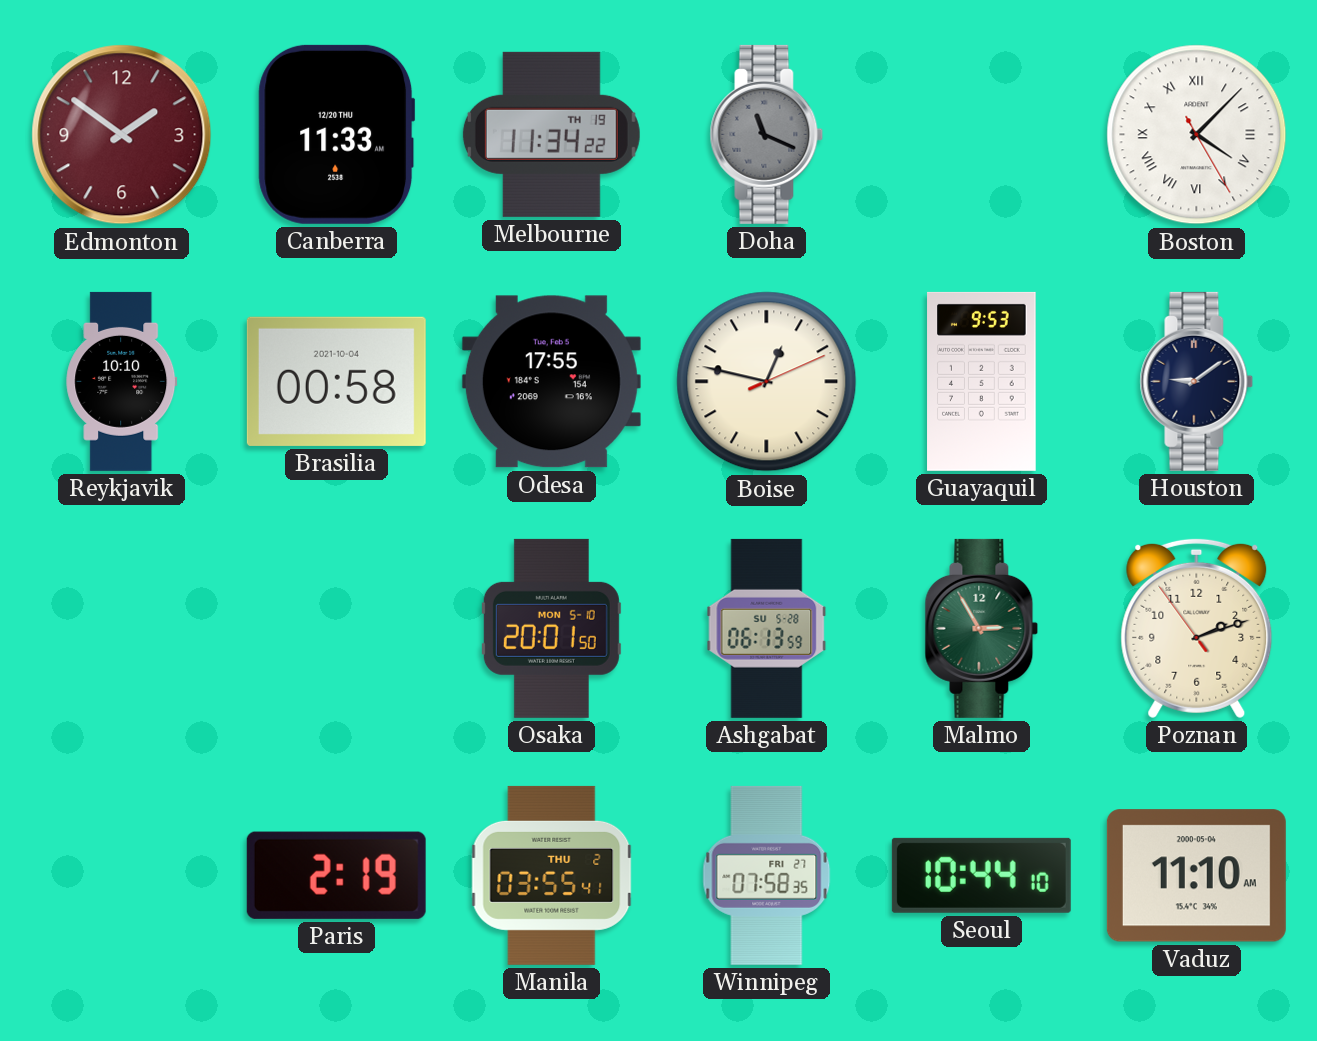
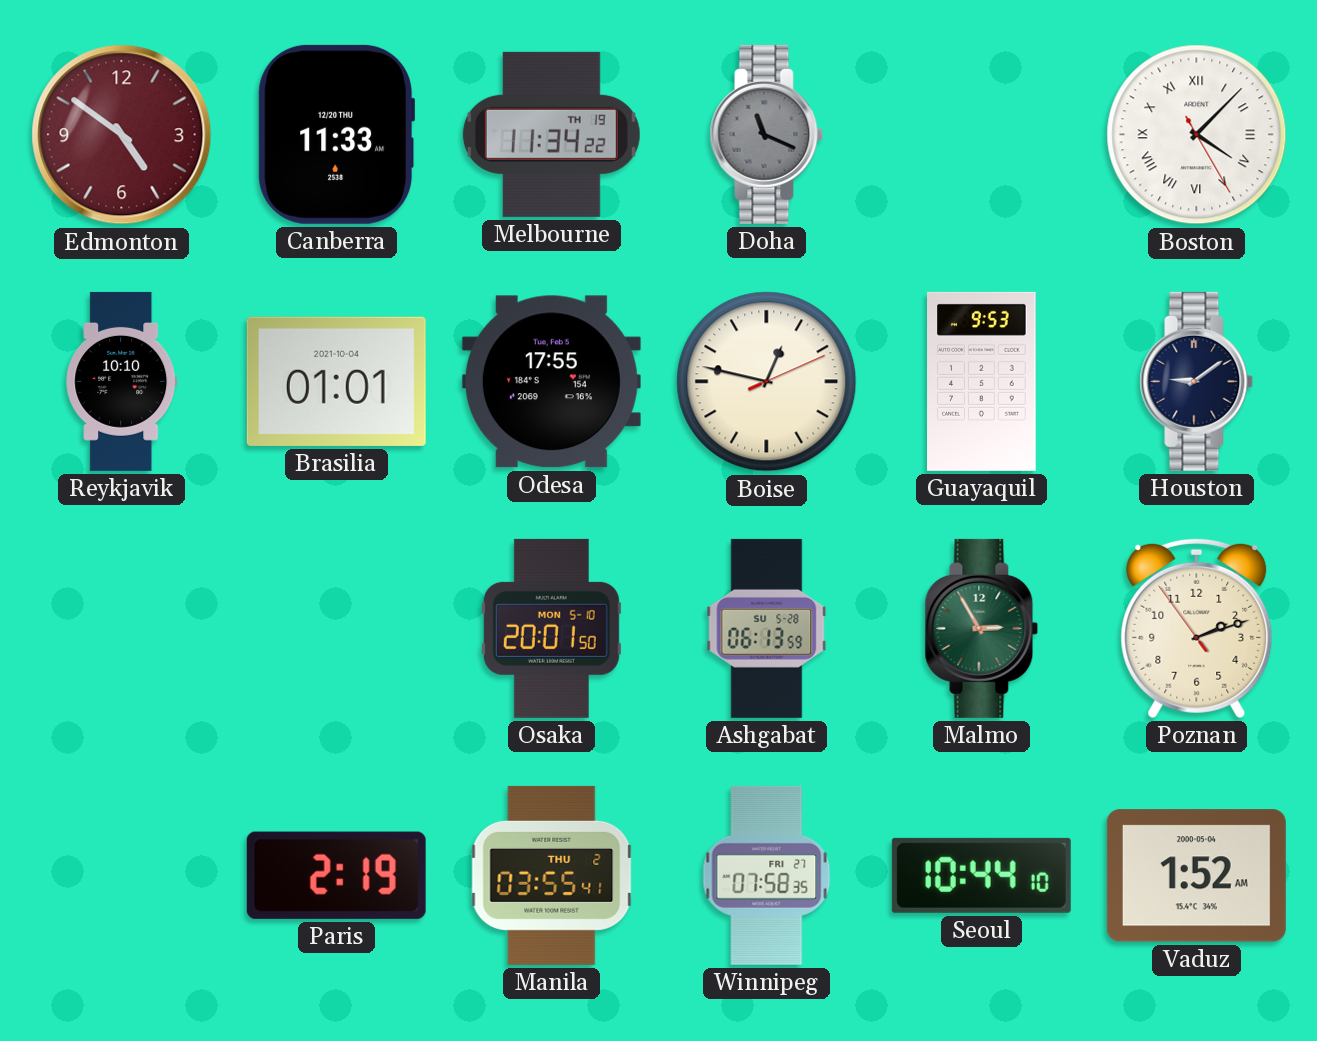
Edmonton: 1:51 -> 4:51
Brasilia: 00:58 -> 01:01
Vaduz: 11:10 -> 1:52
